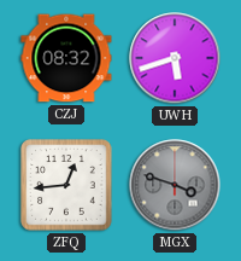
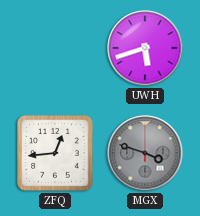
CZJ: 08:32 -> none
